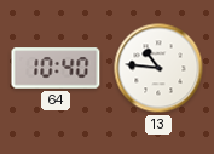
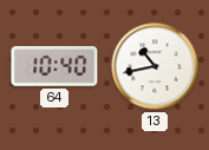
13: 10:46 -> 10:43
